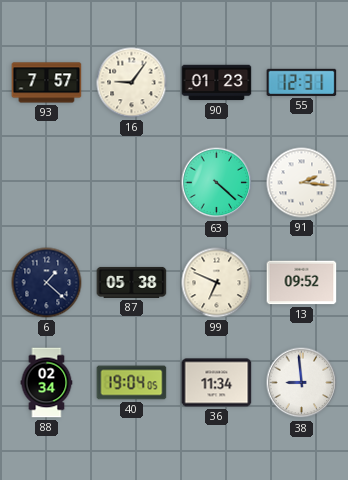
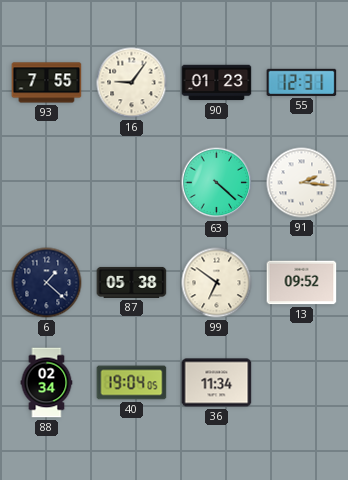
93: 7:57 -> 7:55
99: 6:49 -> 6:51
38: 8:59 -> none
